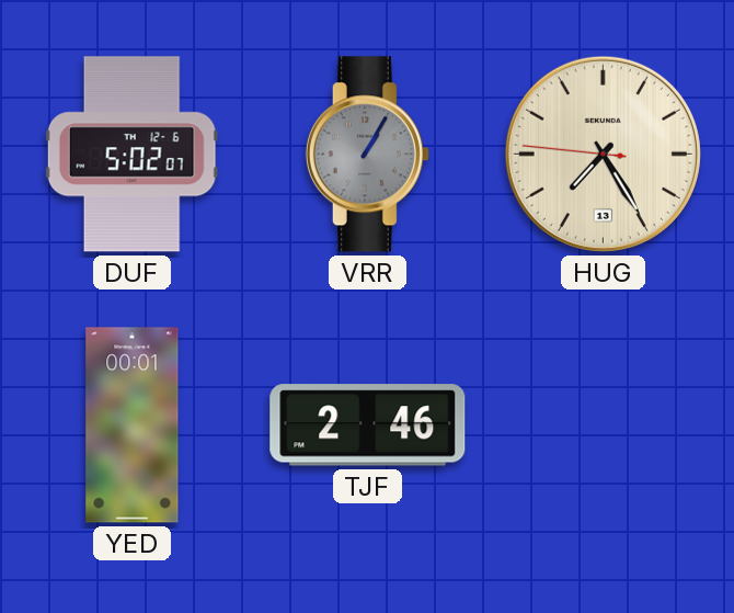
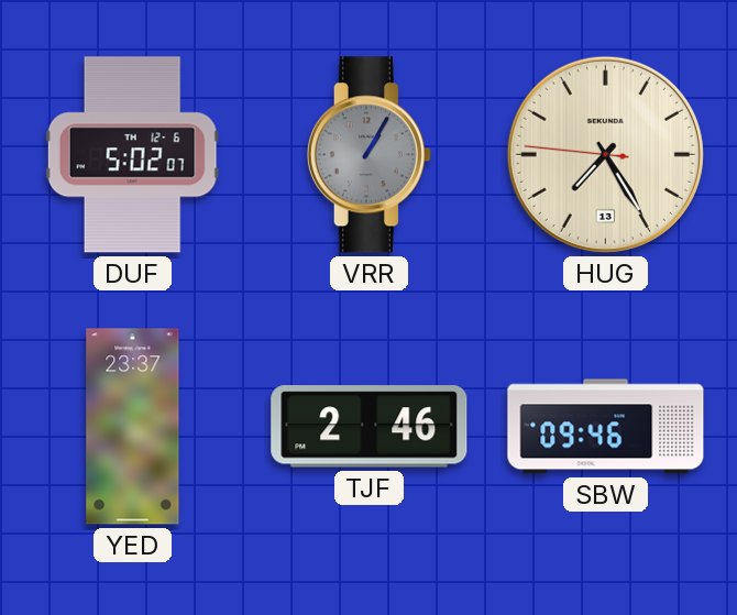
YED: 00:01 -> 23:37
SBW: none -> 09:46
